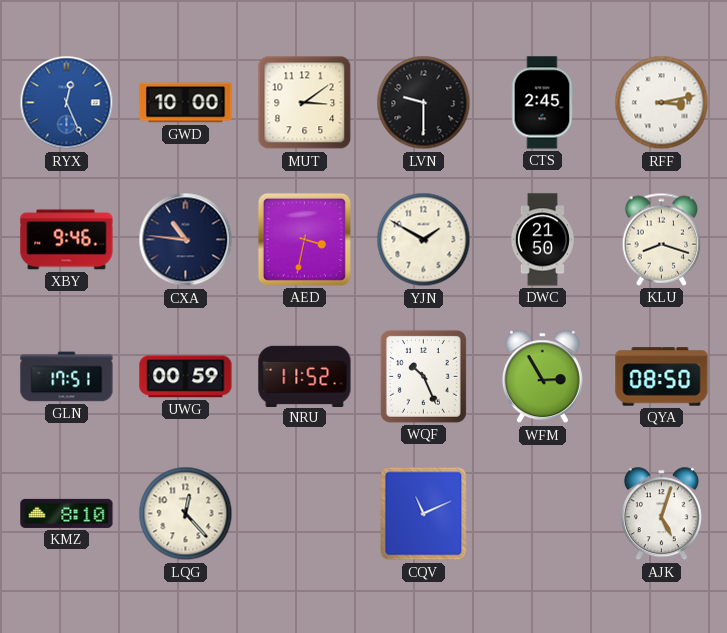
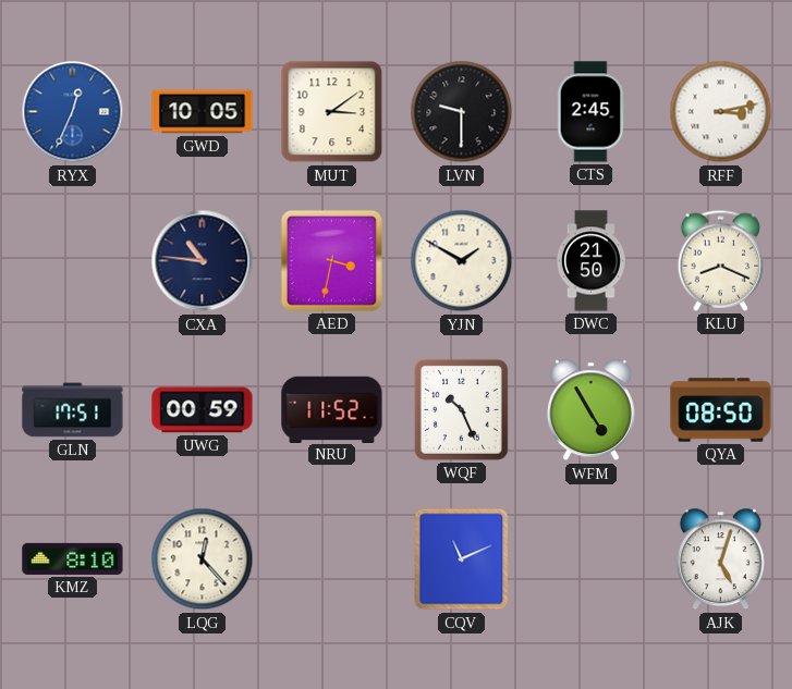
RYX: 12:26 -> 12:34
GWD: 10:00 -> 10:05
XBY: 9:46 -> none
KLU: 8:18 -> 8:19
WFM: 2:55 -> 4:55
